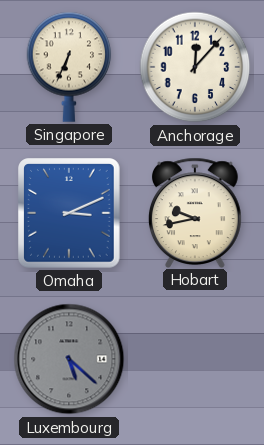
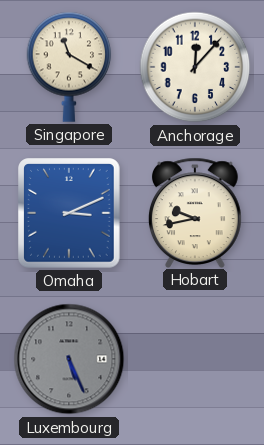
Singapore: 6:34 -> 11:20
Luxembourg: 5:22 -> 5:26
